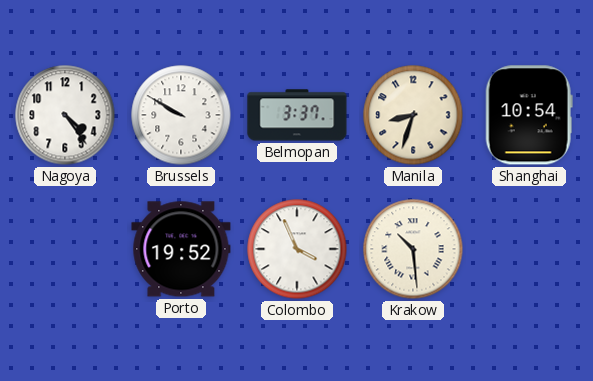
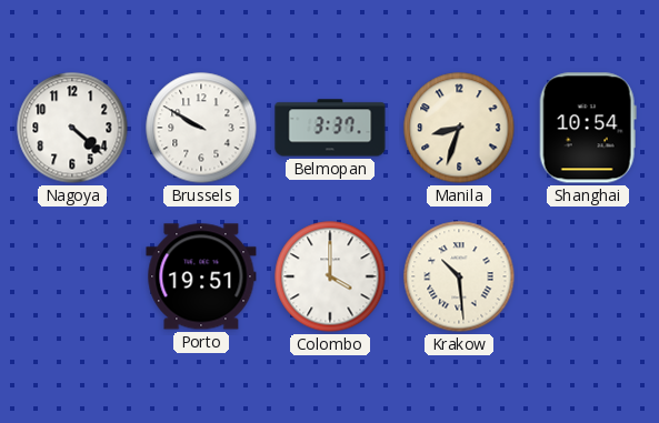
Nagoya: 4:24 -> 4:22
Porto: 19:52 -> 19:51
Colombo: 3:56 -> 4:00
